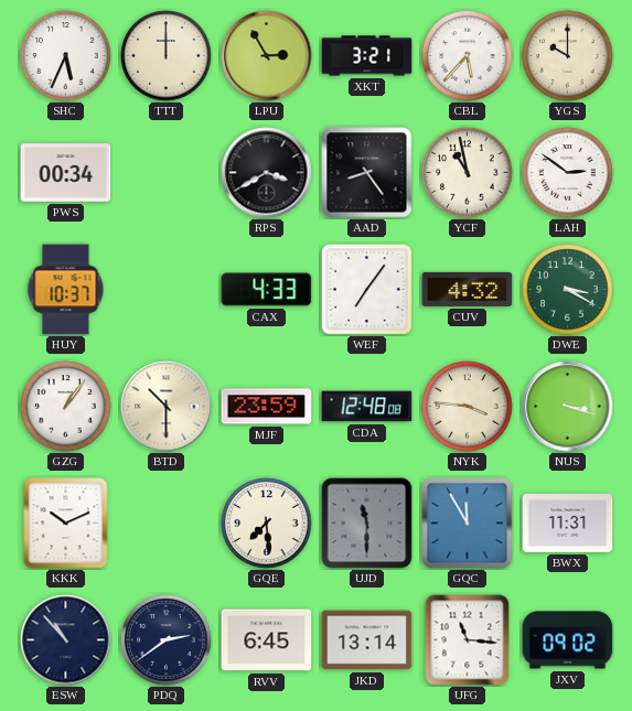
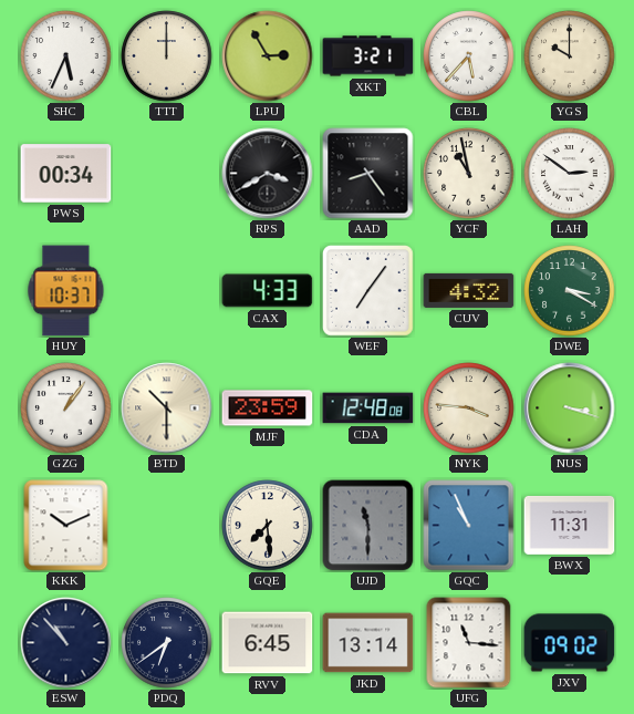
GQC: 11:55 -> 10:56
PDQ: 2:39 -> 6:39
